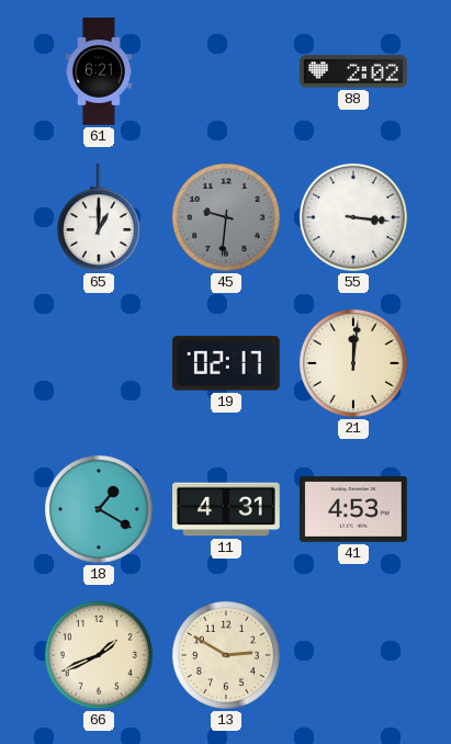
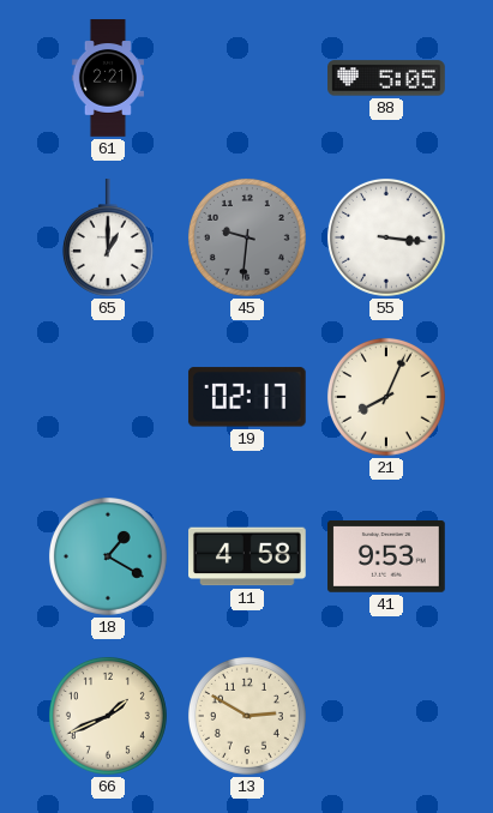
61: 6:21 -> 2:21
88: 2:02 -> 5:05
21: 12:01 -> 8:04
11: 4:31 -> 4:58
41: 4:53 -> 9:53
